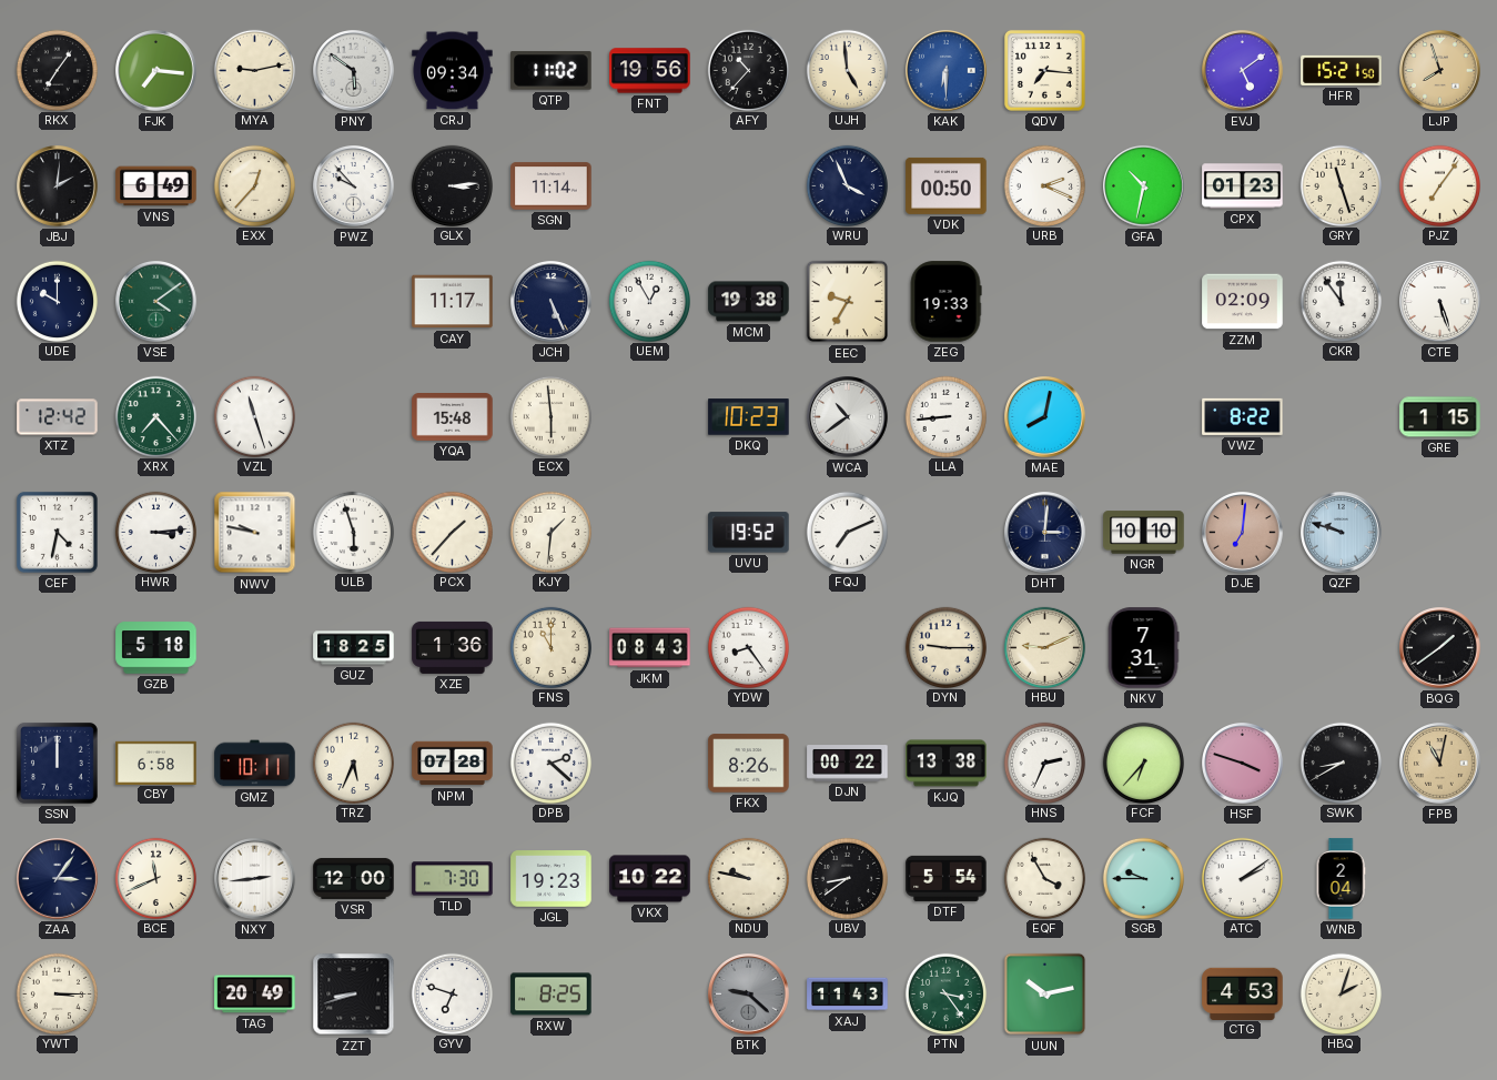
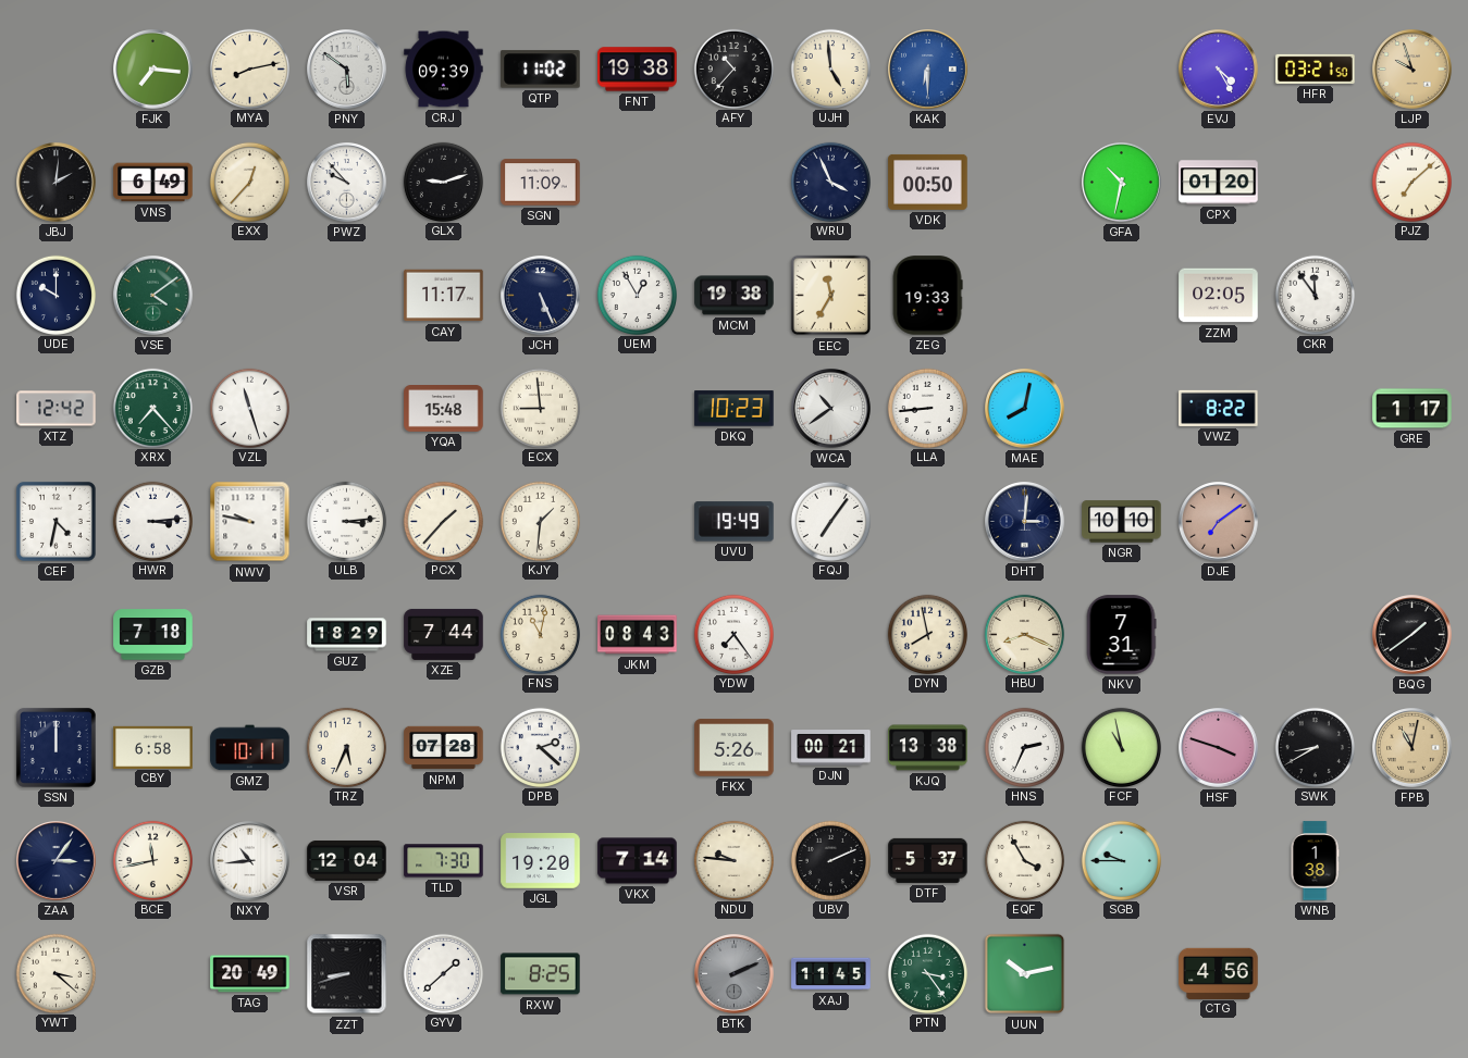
RKX: 7:06 -> none
MYA: 9:13 -> 8:13
CRJ: 09:34 -> 09:39
FNT: 19:56 -> 19:38
QDV: 7:16 -> none
EVJ: 5:09 -> 4:25
HFR: 15:21 -> 03:21
LJP: 7:57 -> 9:57
GLX: 3:14 -> 9:12
SGN: 11:14 -> 11:09
URB: 2:19 -> none
CPX: 01:23 -> 01:20
GRY: 11:27 -> none
PJZ: 7:06 -> 7:08
EEC: 9:35 -> 11:35
ZZM: 02:09 -> 02:05
CTE: 5:27 -> none
ECX: 5:59 -> 8:59
GRE: 1:15 -> 1:17
ULB: 5:57 -> 3:14
UVU: 19:52 -> 19:49
FQJ: 7:11 -> 7:06
DJE: 7:01 -> 7:09
QZF: 9:48 -> none
GZB: 5:18 -> 7:18
GUZ: 18:25 -> 18:29
XZE: 1:36 -> 7:44
FNS: 11:00 -> 11:02
YDW: 8:24 -> 7:24
DYN: 9:15 -> 7:58
HBU: 9:11 -> 8:19
FKX: 8:26 -> 5:26
DJN: 00:22 -> 00:21
FCF: 6:37 -> 10:58
BCE: 11:41 -> 11:43
NXY: 2:44 -> 10:44
VSR: 12:00 -> 12:04
JGL: 19:23 -> 19:20
VKX: 10:22 -> 7:14
NDU: 9:47 -> 9:46
UBV: 8:39 -> 2:11
DTF: 5:54 -> 5:37
ATC: 2:09 -> none
WNB: 2:04 -> 1:38
YWT: 3:15 -> 3:22
GYV: 6:48 -> 1:38
BTK: 9:22 -> 2:11
XAJ: 11:43 -> 11:45
CTG: 4:53 -> 4:56
HBQ: 2:03 -> none
